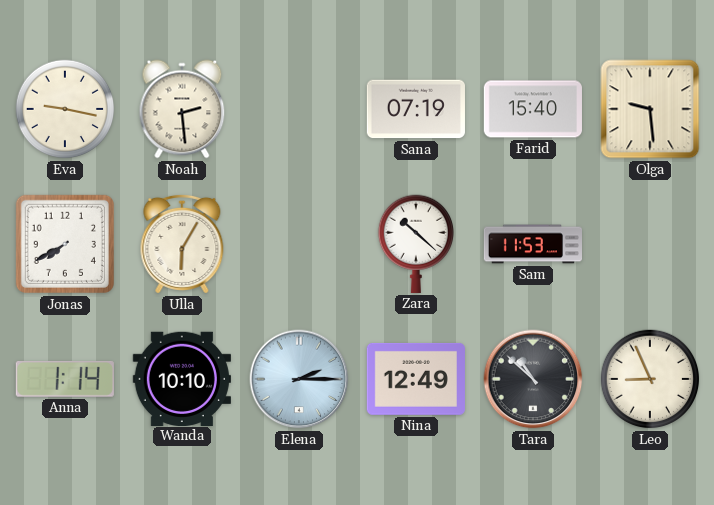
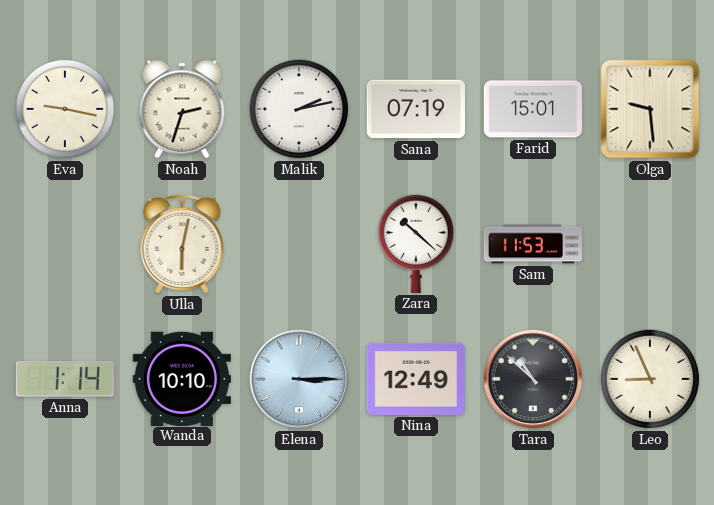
Noah: 2:29 -> 2:33
Malik: none -> 2:13
Farid: 15:40 -> 15:01
Jonas: 7:40 -> none
Ulla: 6:05 -> 6:02
Elena: 2:15 -> 3:15
